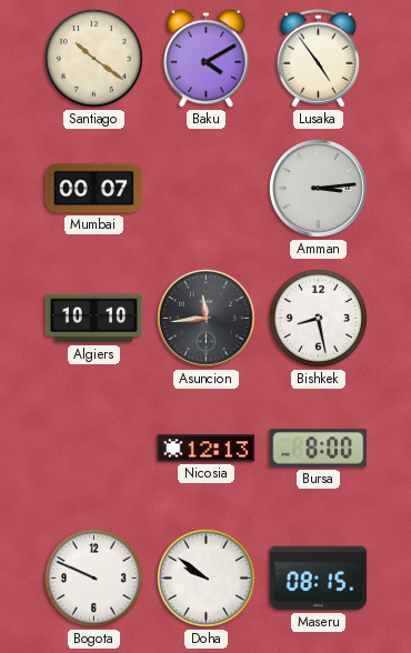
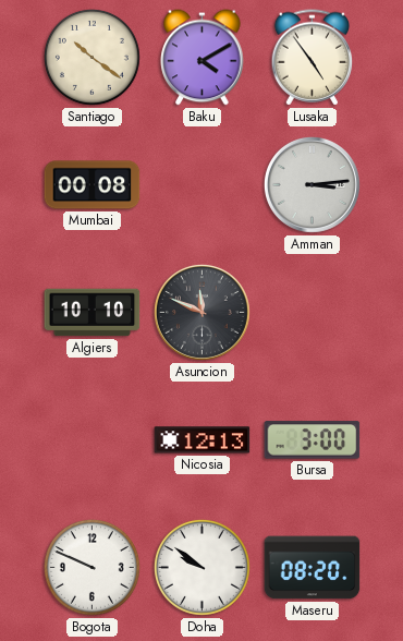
Mumbai: 00:07 -> 00:08
Asuncion: 11:44 -> 11:49
Bishkek: 8:28 -> none
Bursa: 8:00 -> 3:00
Maseru: 08:15 -> 08:20
